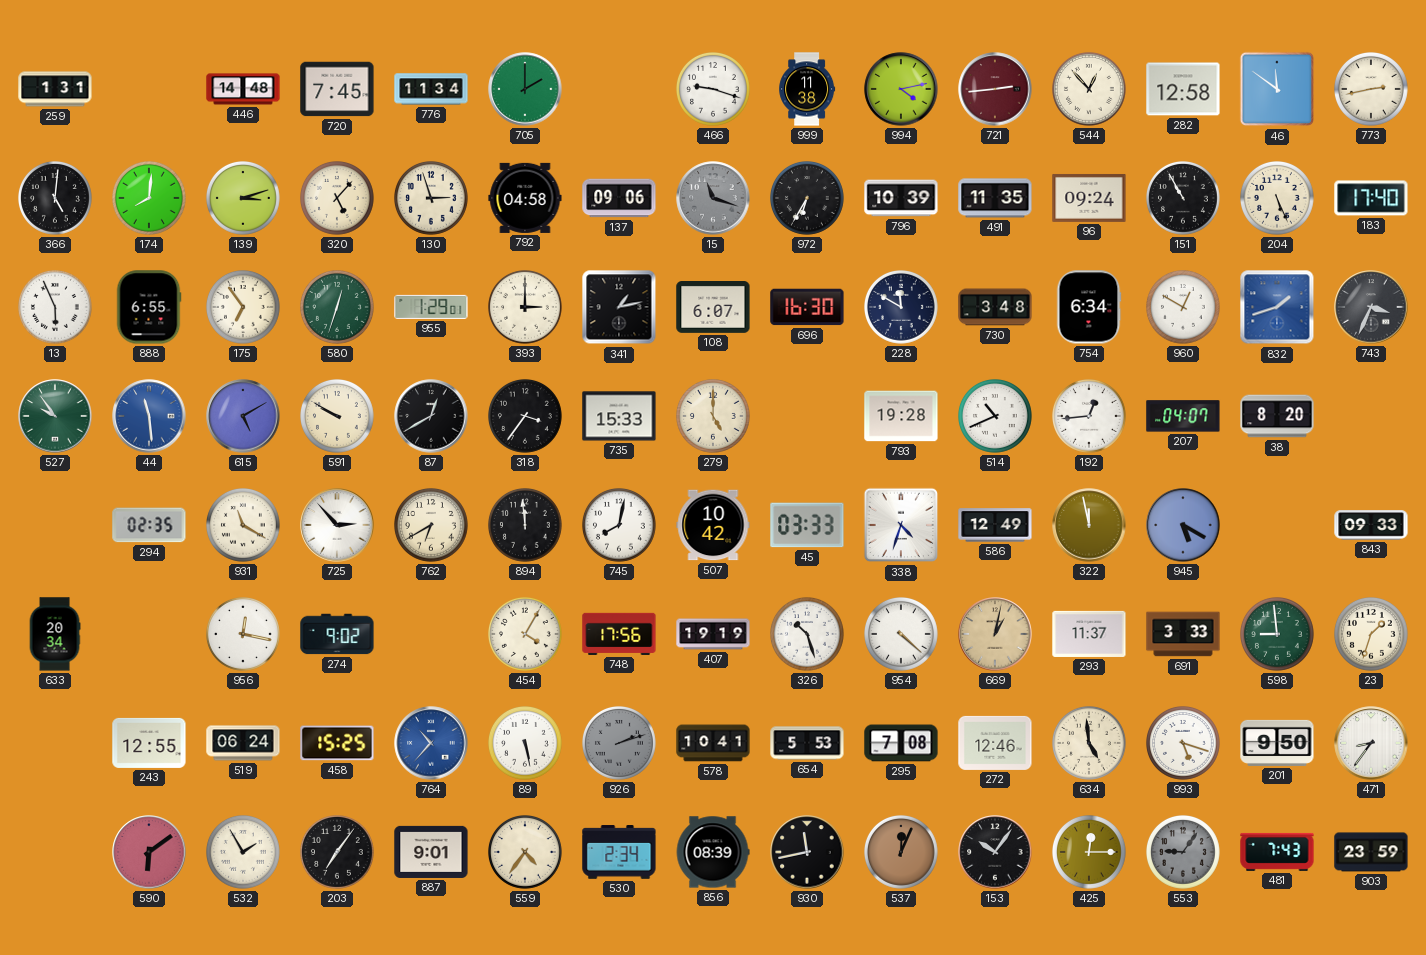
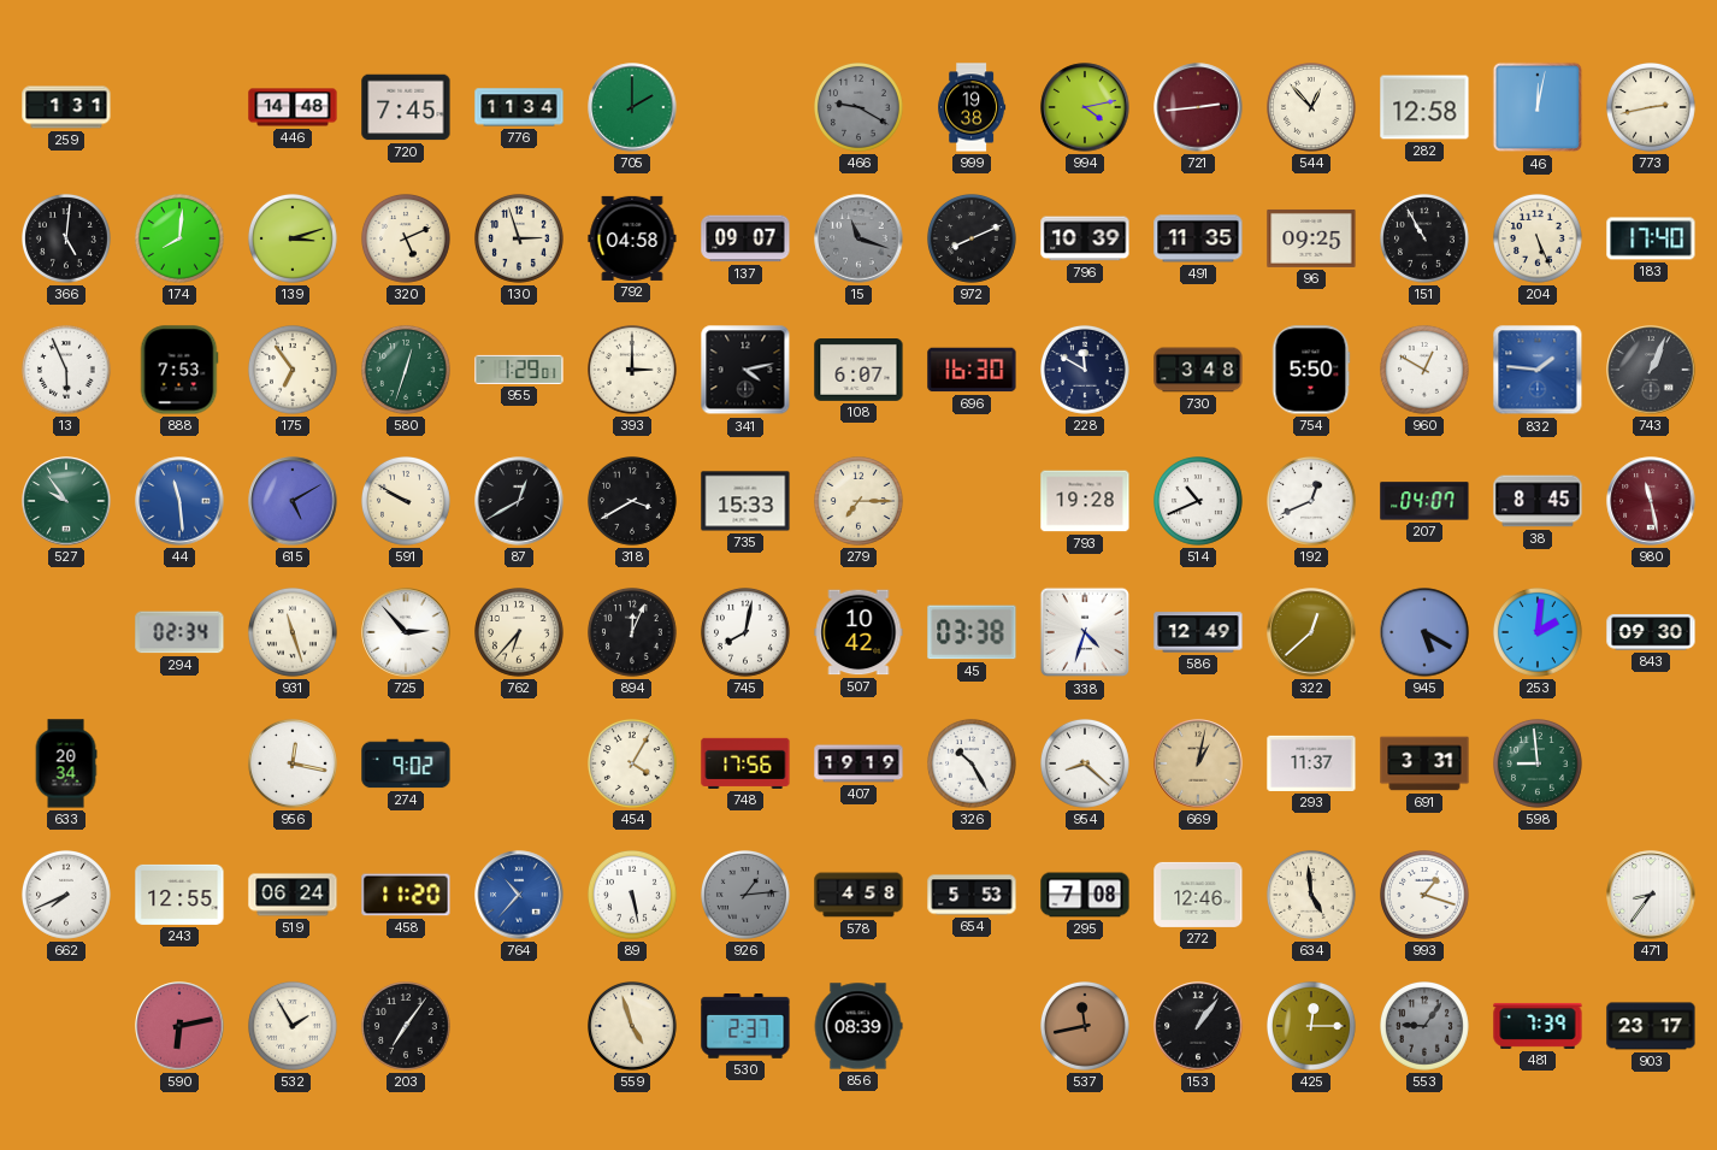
466: 9:18 -> 9:20
466 dial: white -> grey
999: 11:38 -> 19:38
46: 11:51 -> 12:02
320: 5:07 -> 5:11
137: 09:06 -> 09:07
972: 6:35 -> 8:11
96: 09:24 -> 09:25
888: 6:55 -> 7:53
341: 1:13 -> 4:13
754: 6:34 -> 5:50
832: 1:42 -> 1:46
743: 3:34 -> 1:04
318: 3:36 -> 3:40
279: 5:00 -> 7:15
192: 12:44 -> 12:41
38: 8:20 -> 8:45
980: none -> 11:28
294: 02:35 -> 02:34
931: 11:20 -> 11:27
762: 6:40 -> 6:37
894: 11:59 -> 12:04
45: 03:33 -> 03:38
322: 11:58 -> 12:38
253: none -> 2:01
843: 09:33 -> 09:30
326: 10:27 -> 10:25
954: 4:22 -> 8:22
691: 3:33 -> 3:31
23: 1:33 -> none
662: none -> 7:41
458: 15:25 -> 11:20
926: 2:12 -> 1:14
578: 10:41 -> 4:58
993: 5:18 -> 1:18
201: 9:50 -> none
590: 6:09 -> 6:13
887: 9:01 -> none
559: 4:36 -> 4:57
530: 2:34 -> 2:37
930: 11:43 -> none
537: 12:04 -> 11:43
153: 10:06 -> 1:06
481: 7:43 -> 7:39
903: 23:59 -> 23:17
